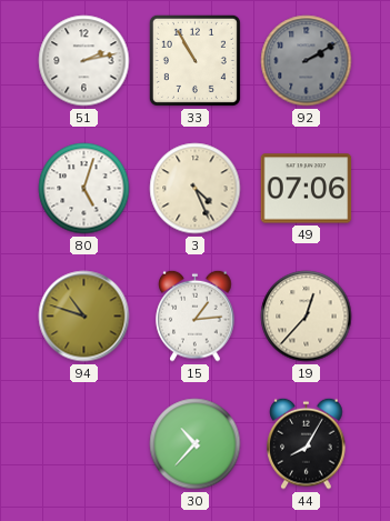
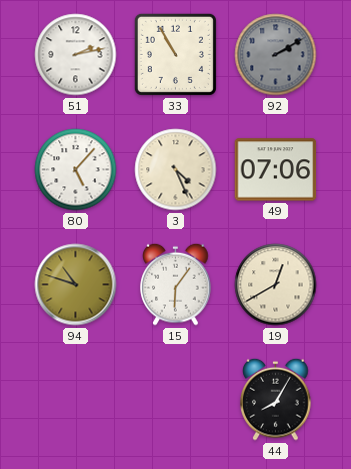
80: 5:03 -> 5:07
15: 1:14 -> 6:06
19: 12:37 -> 12:40
30: 10:37 -> none
